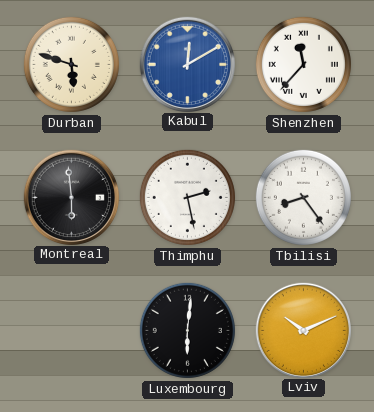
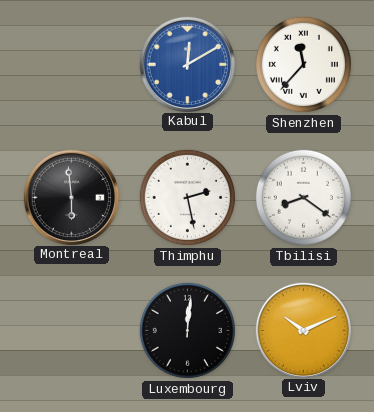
Durban: 5:48 -> none
Tbilisi: 8:24 -> 8:21
Luxembourg: 6:01 -> 12:01
